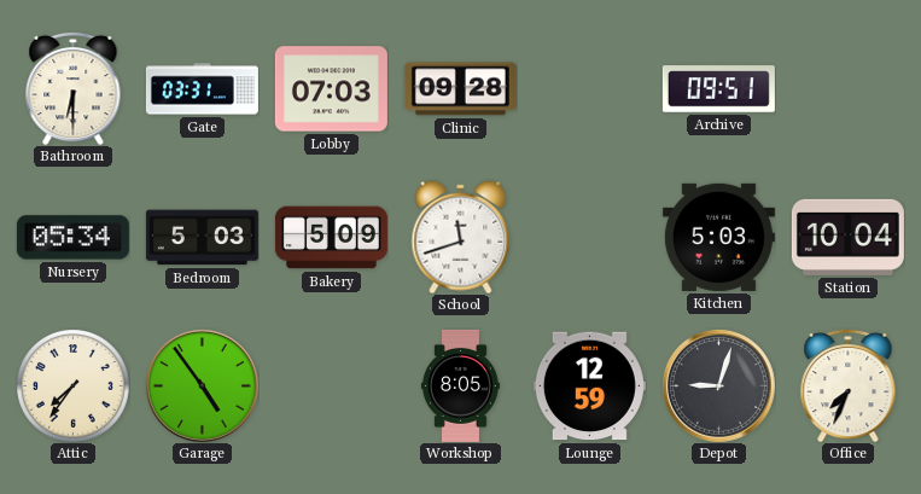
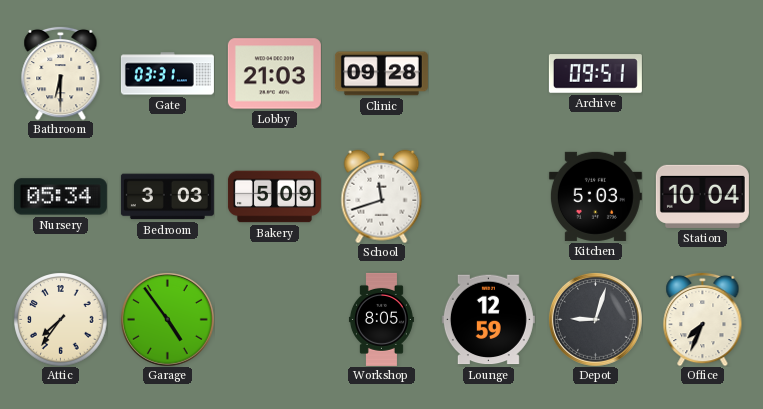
Lobby: 07:03 -> 21:03
Bedroom: 5:03 -> 3:03
